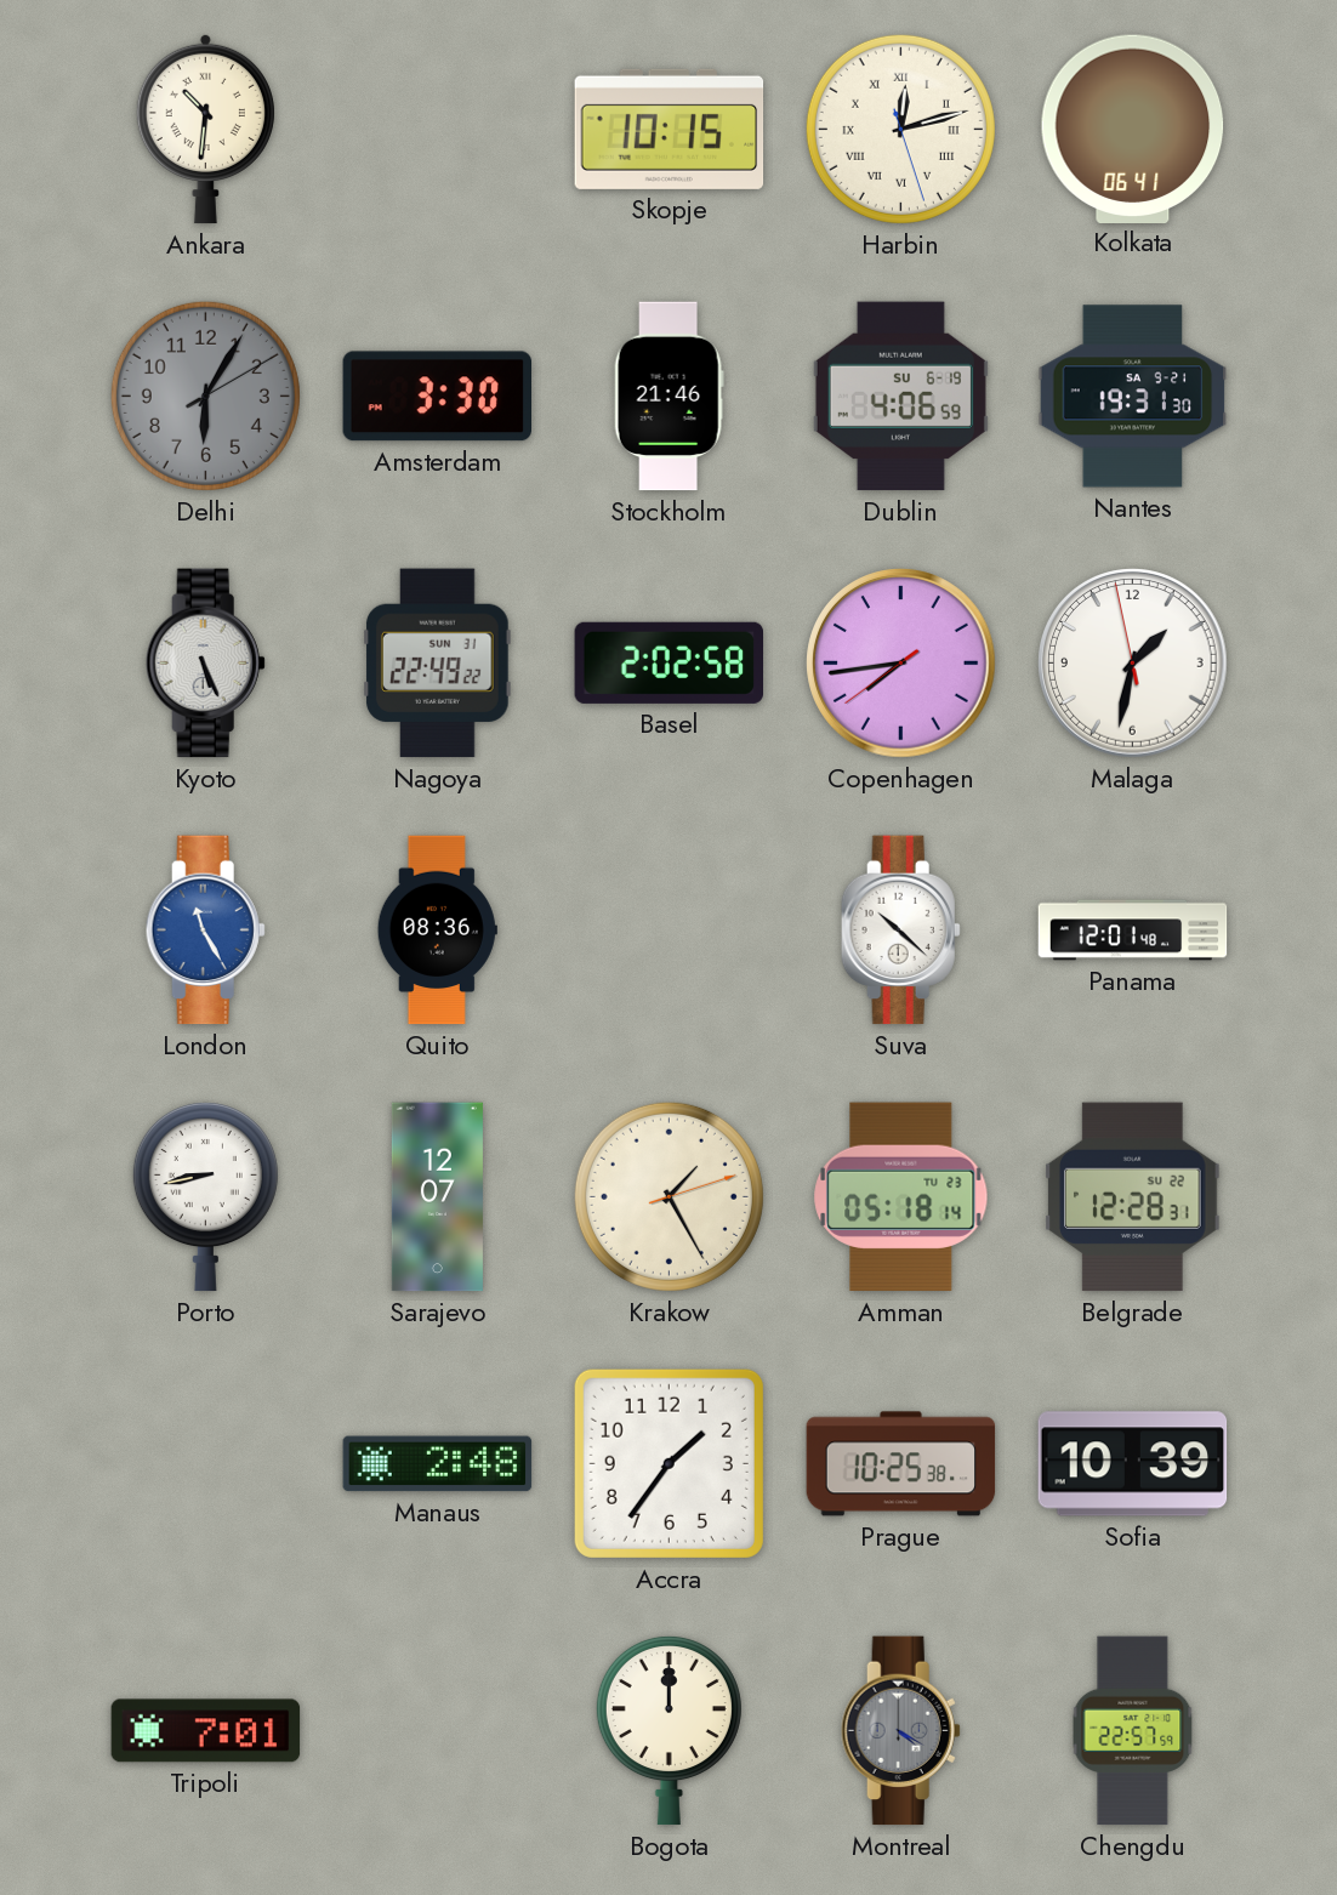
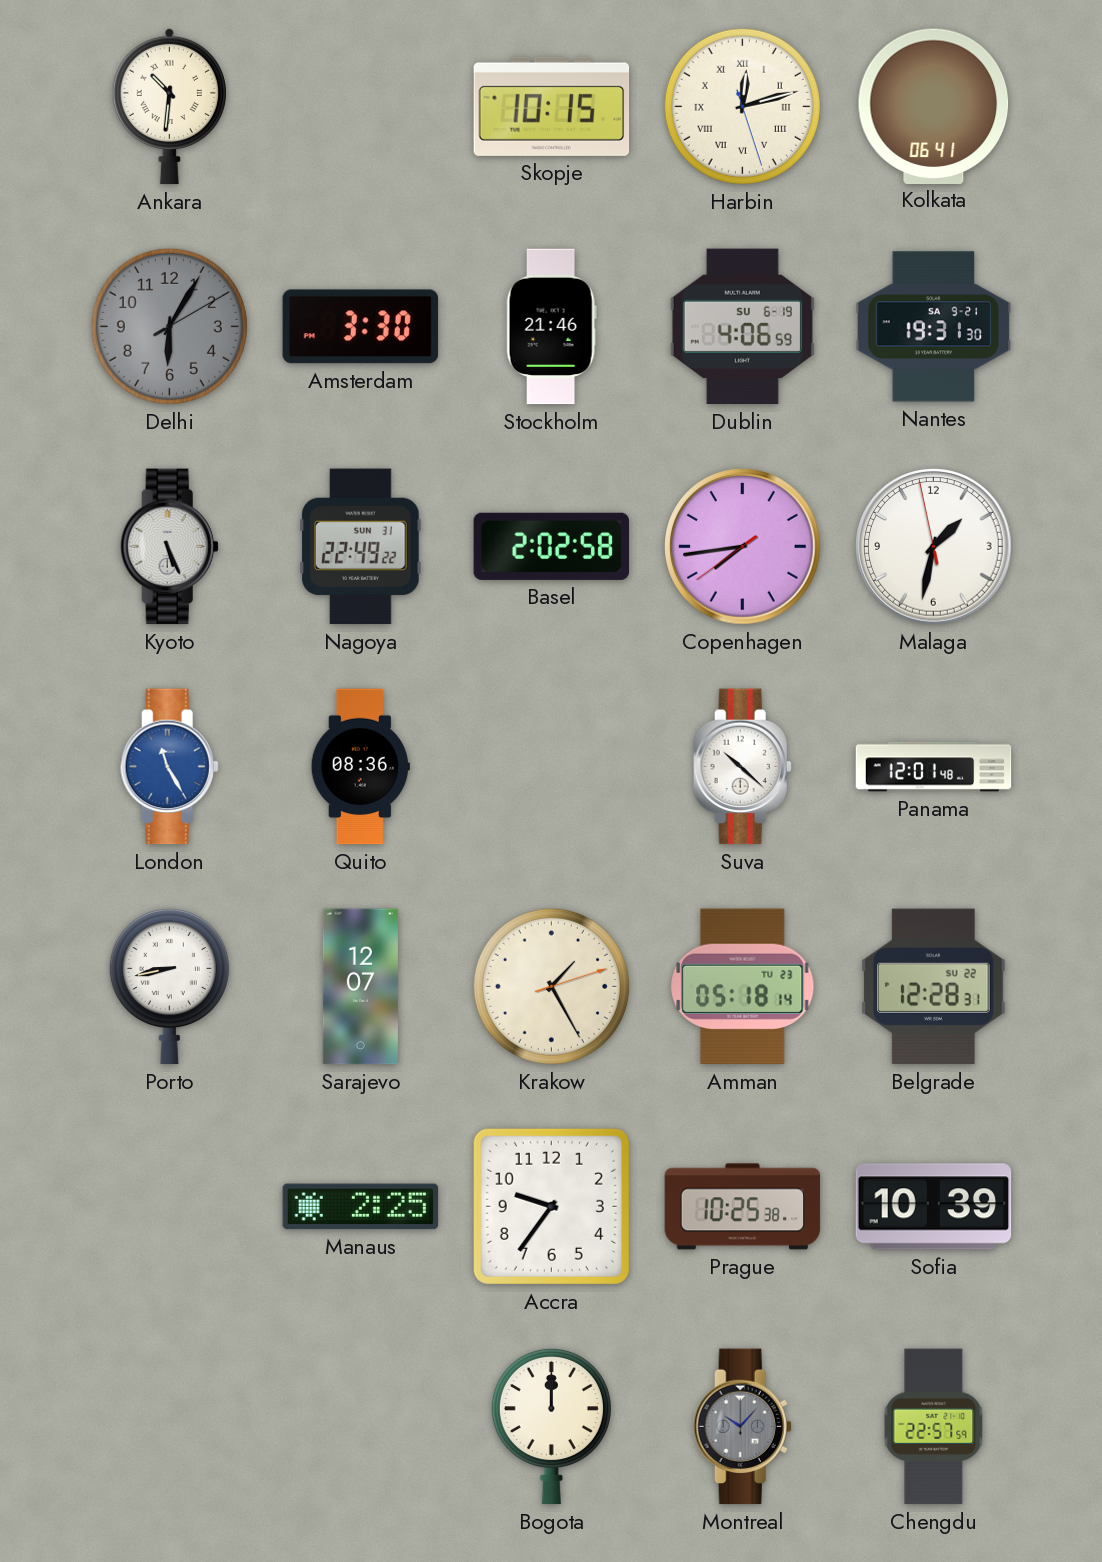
Manaus: 2:48 -> 2:25
Accra: 1:36 -> 9:36
Tripoli: 7:01 -> none
Montreal: 4:20 -> 10:07
